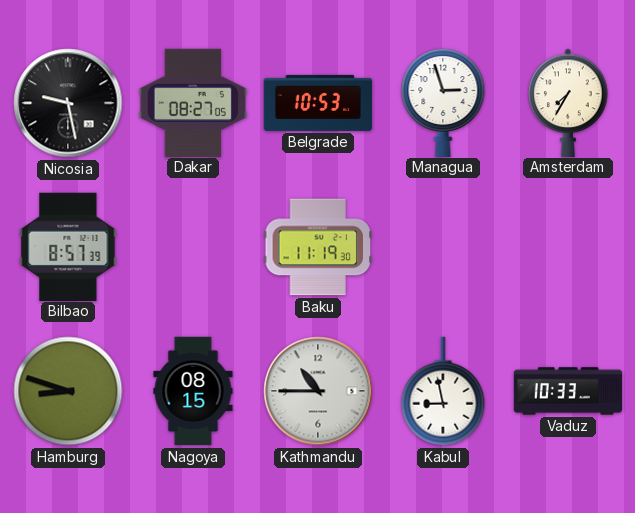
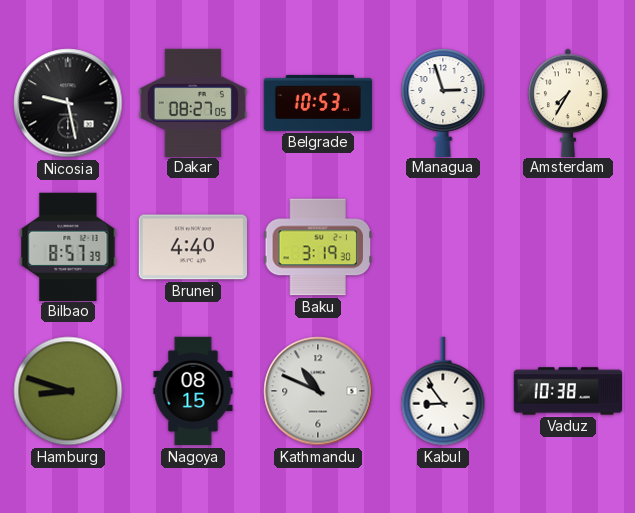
Brunei: none -> 4:40
Baku: 11:19 -> 3:19
Kathmandu: 10:45 -> 10:49
Kabul: 8:58 -> 8:54
Vaduz: 10:33 -> 10:38
